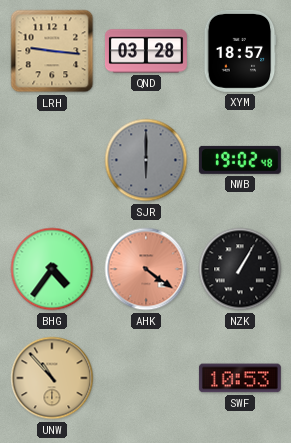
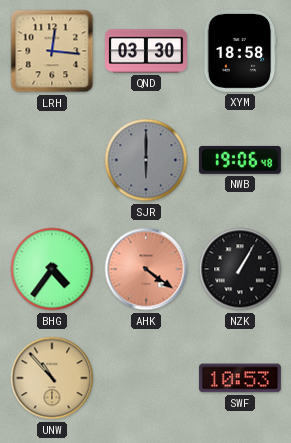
LRH: 9:16 -> 12:16
QND: 03:28 -> 03:30
XYM: 18:57 -> 18:58
NWB: 19:02 -> 19:06
